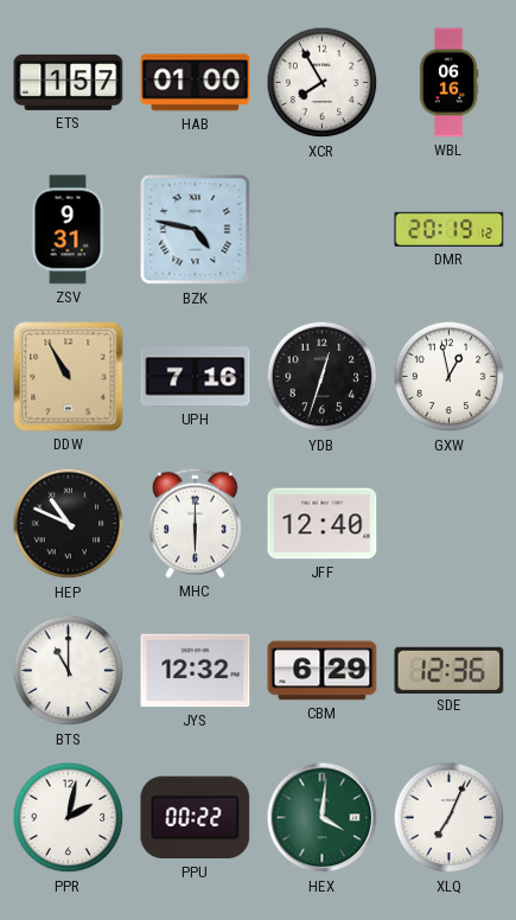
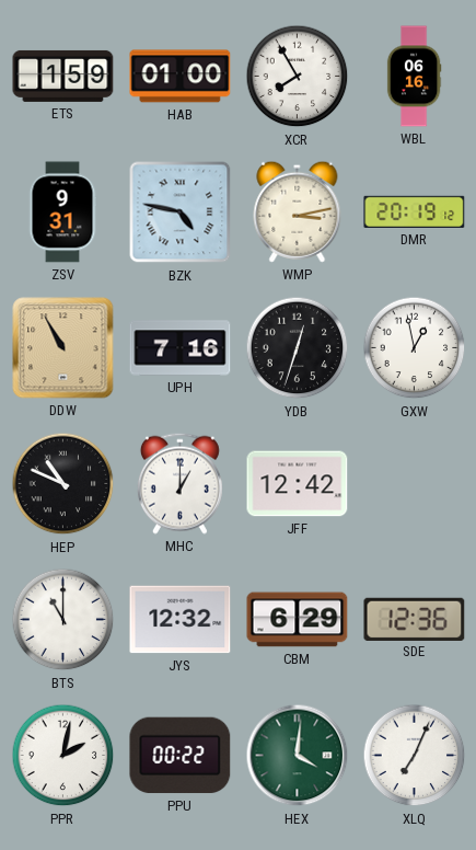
ETS: 1:57 -> 1:59
WMP: none -> 3:13
MHC: 6:00 -> 1:00
JFF: 12:40 -> 12:42
